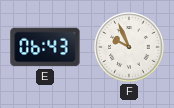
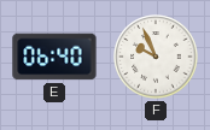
E: 06:43 -> 06:40
